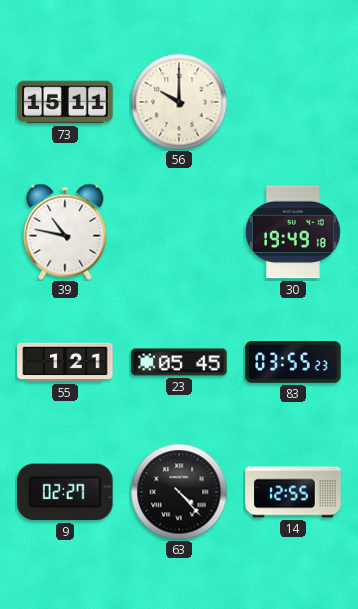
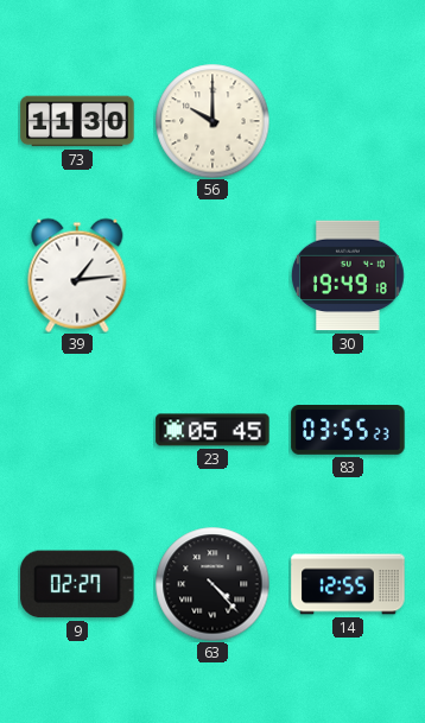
73: 15:11 -> 11:30
39: 10:47 -> 1:14
55: 1:21 -> none
